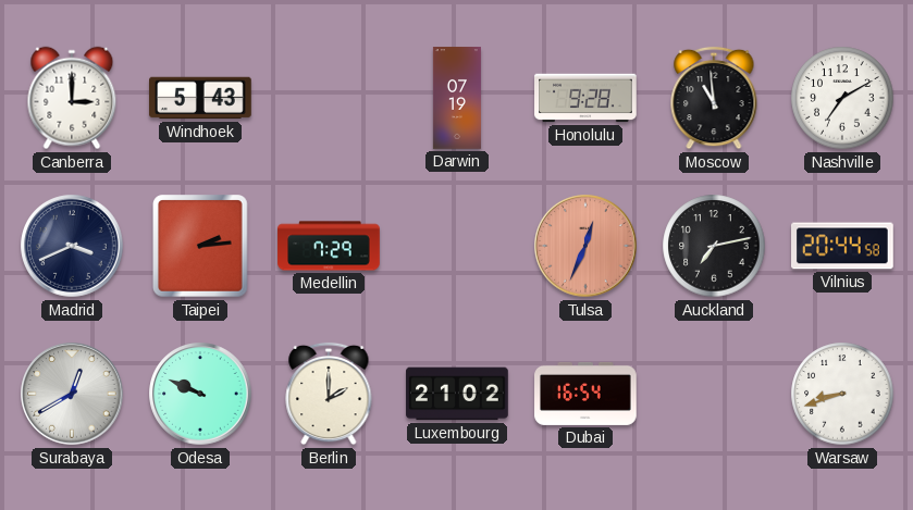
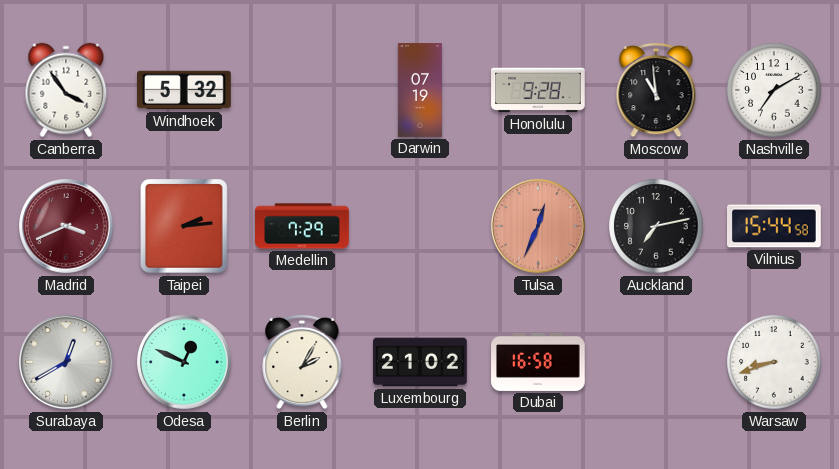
Canberra: 3:00 -> 3:54
Windhoek: 5:43 -> 5:32
Madrid dial: navy -> burgundy
Vilnius: 20:44 -> 15:44
Odesa: 9:49 -> 12:49
Berlin: 2:00 -> 2:05
Dubai: 16:54 -> 16:58
